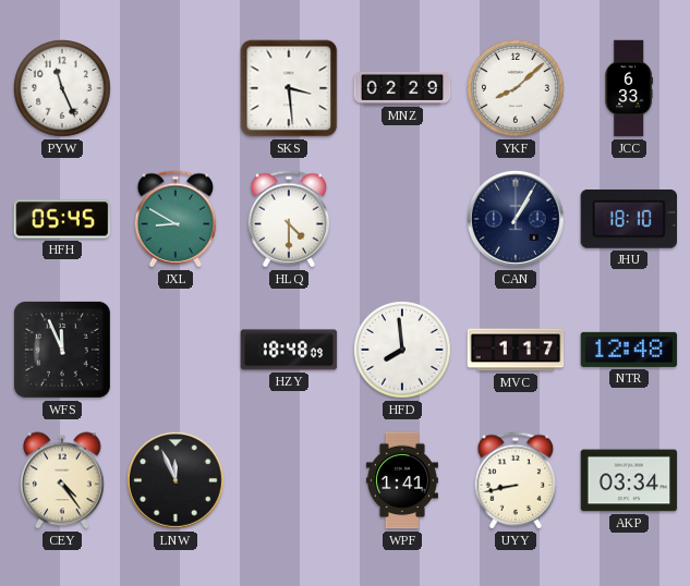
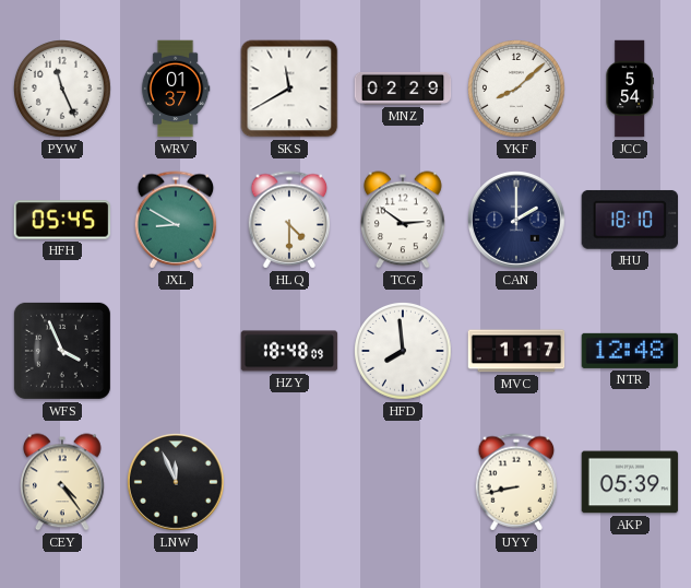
WRV: none -> 01:37
SKS: 3:29 -> 11:40
JCC: 6:33 -> 5:54
TCG: none -> 2:51
CAN: 1:05 -> 2:00
WFS: 11:56 -> 3:56
WPF: 1:41 -> none
AKP: 03:34 -> 05:39
